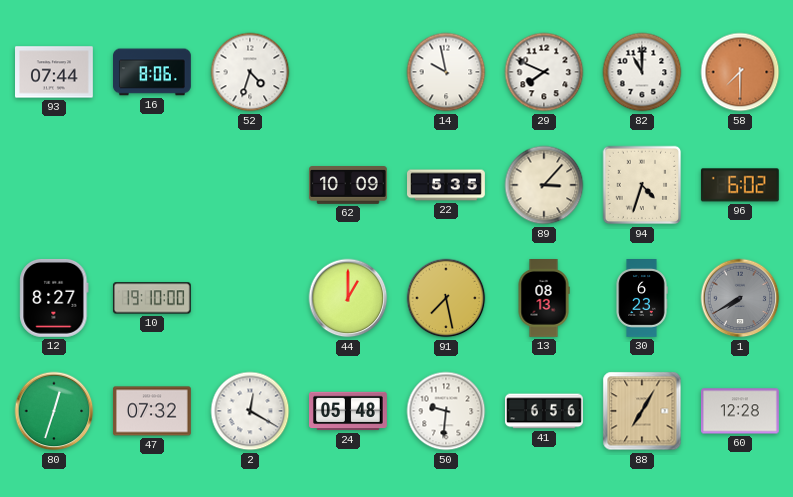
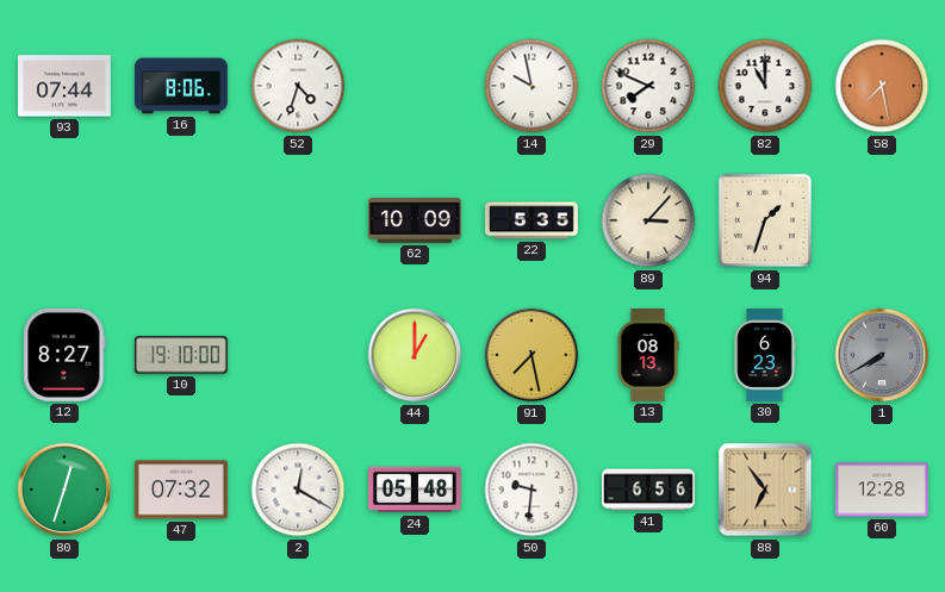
58: 7:30 -> 7:28
94: 4:33 -> 1:33
96: 6:02 -> none
88: 7:05 -> 6:54
